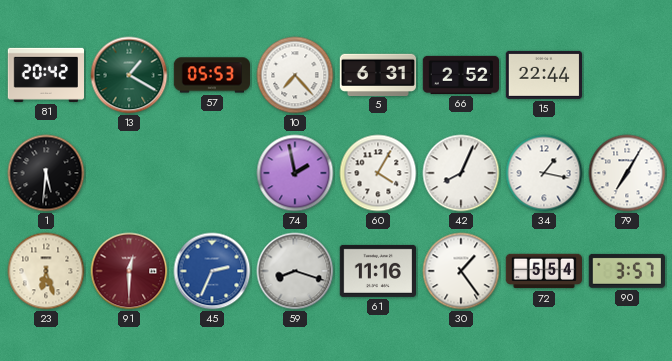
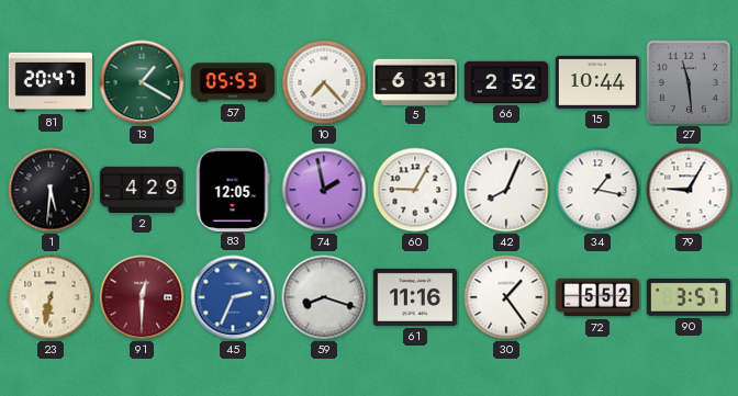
81: 20:42 -> 20:47
15: 22:44 -> 10:44
27: none -> 11:29
2: none -> 4:29
83: none -> 12:05
60: 4:05 -> 9:05
79: 7:05 -> 9:05
23: 6:27 -> 6:32
72: 5:54 -> 5:52
